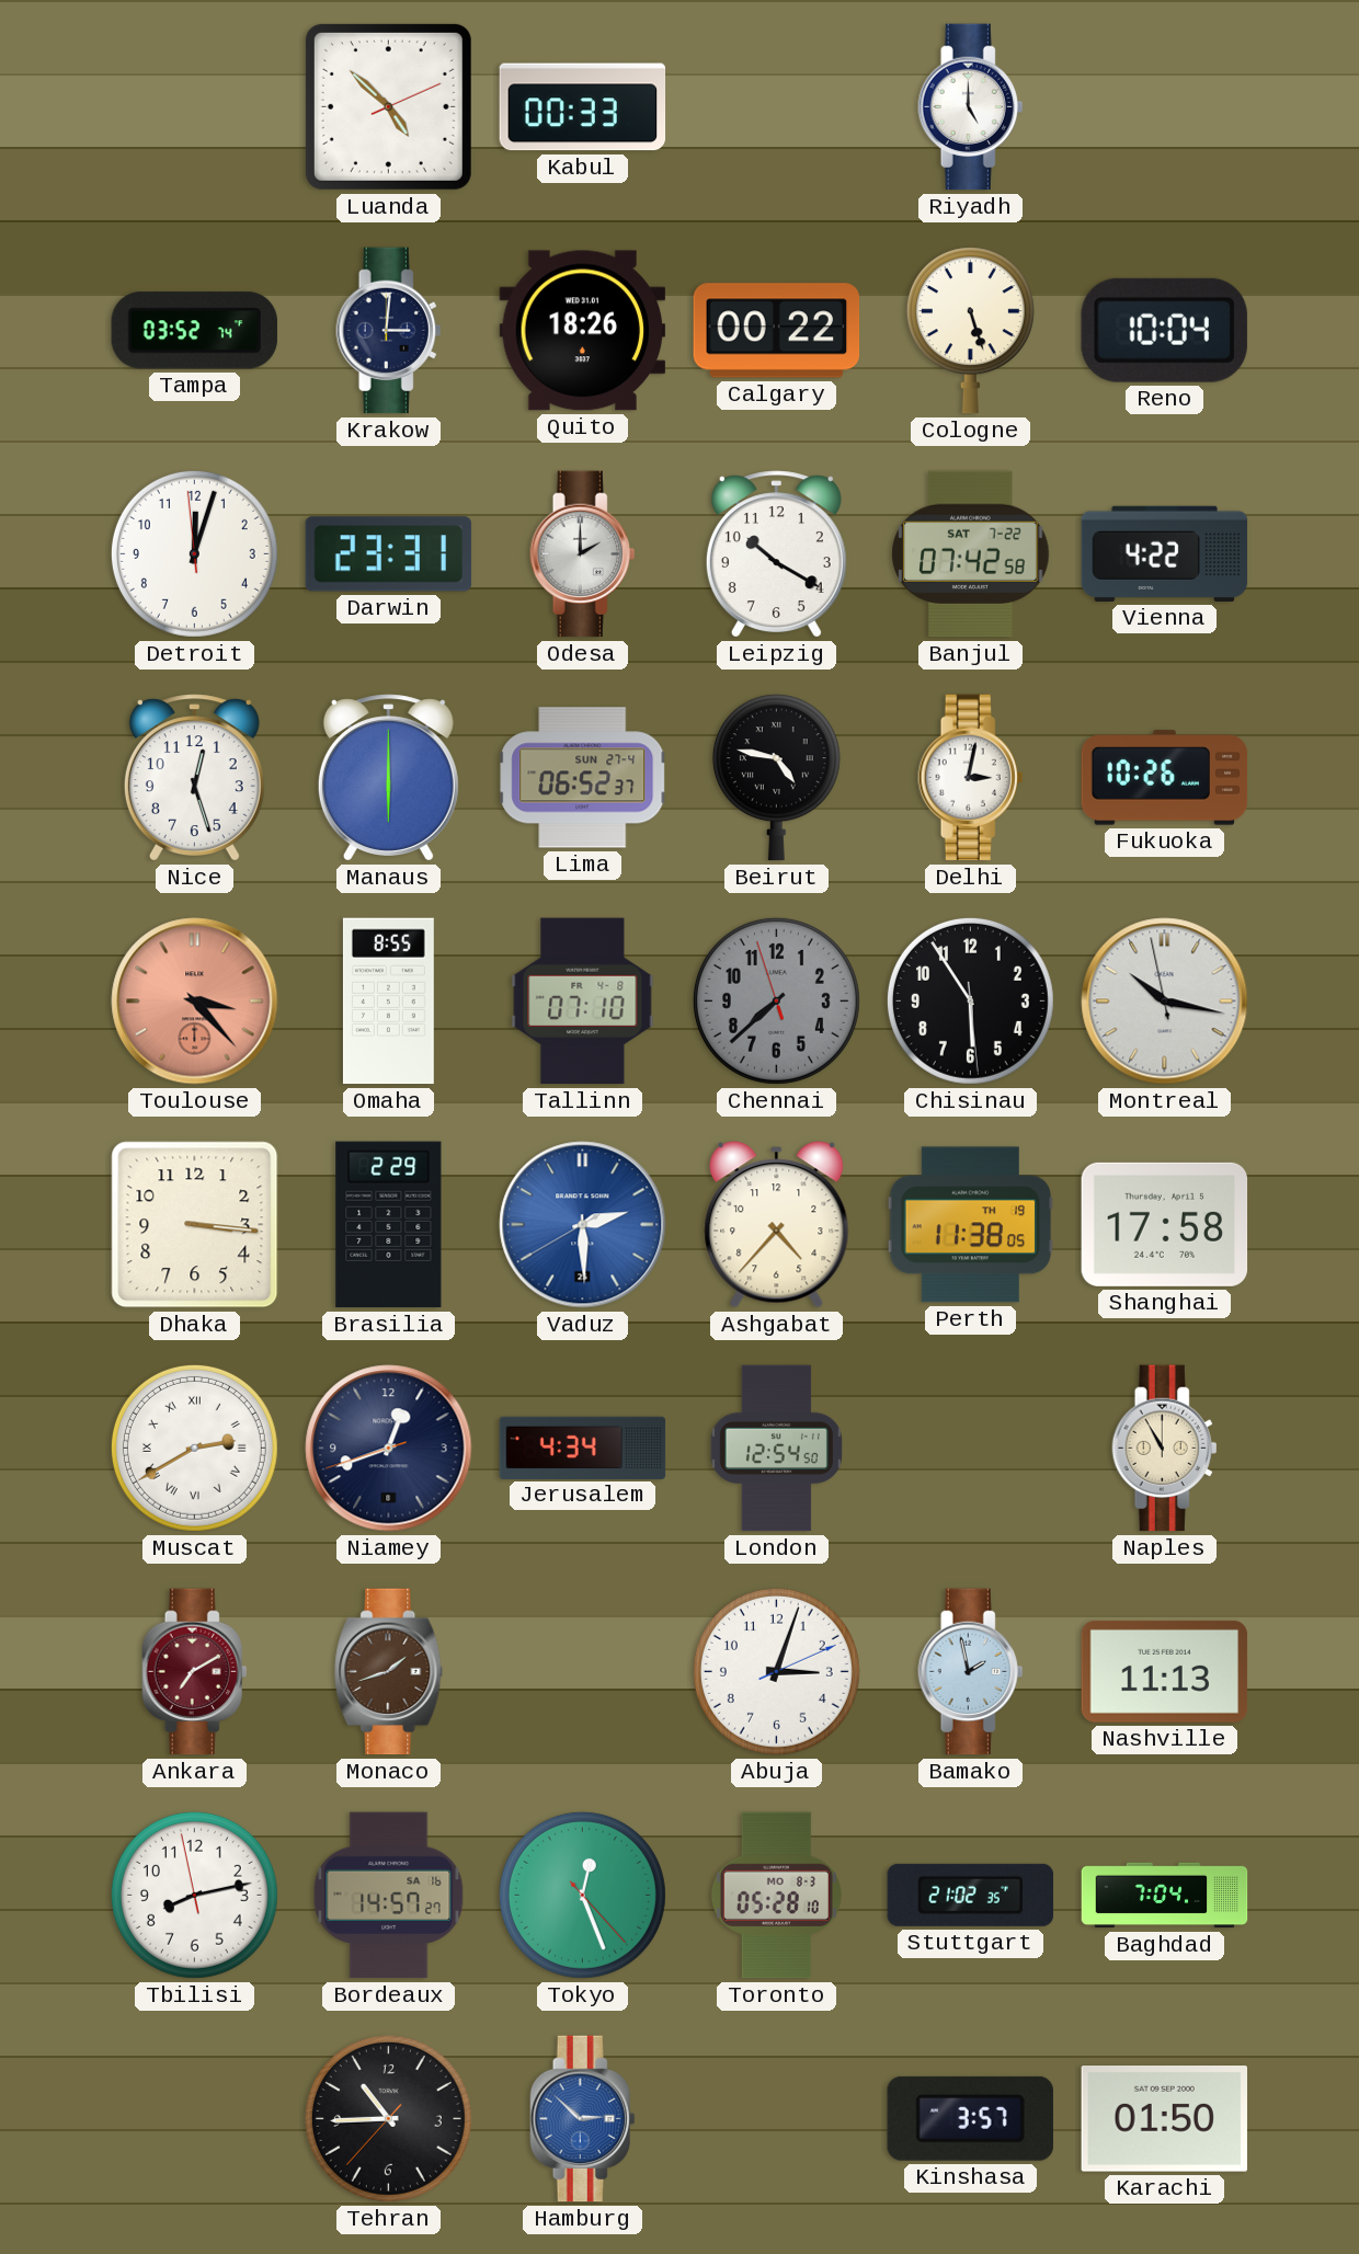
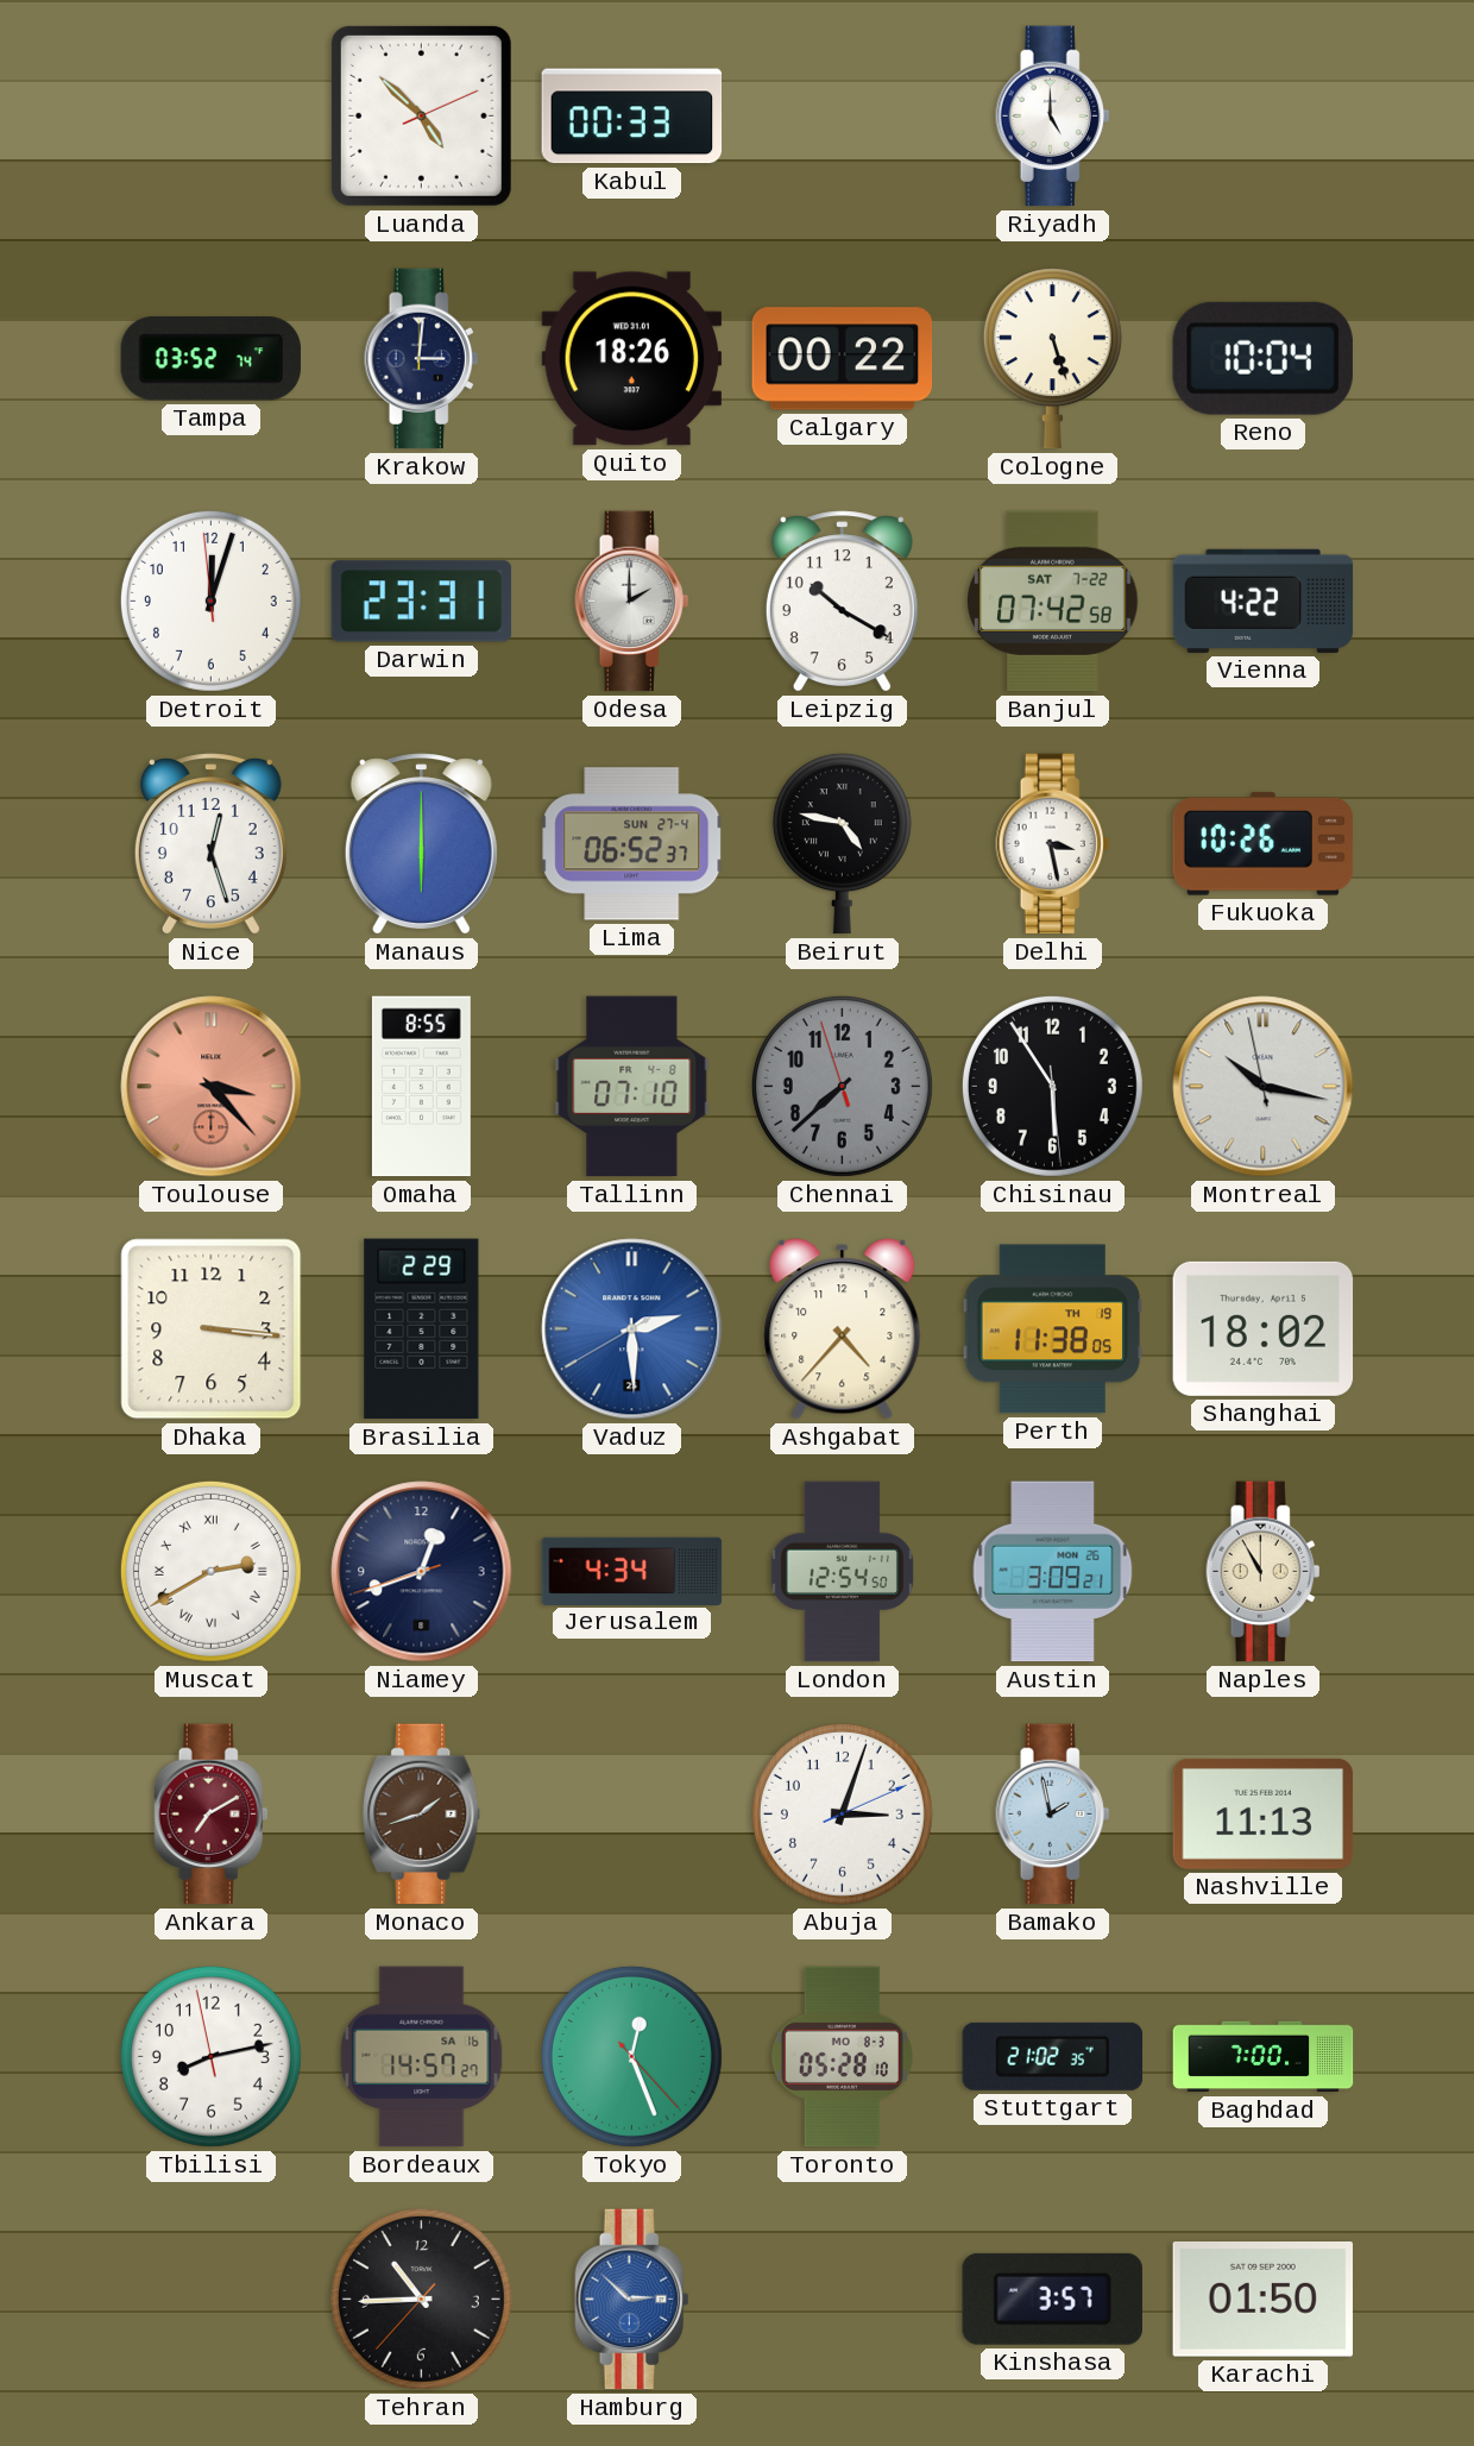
Delhi: 3:02 -> 3:28
Shanghai: 17:58 -> 18:02
Austin: none -> 3:09
Baghdad: 7:04 -> 7:00
